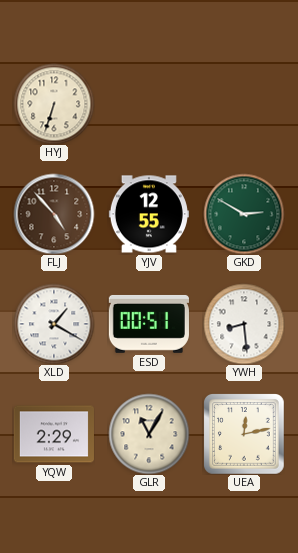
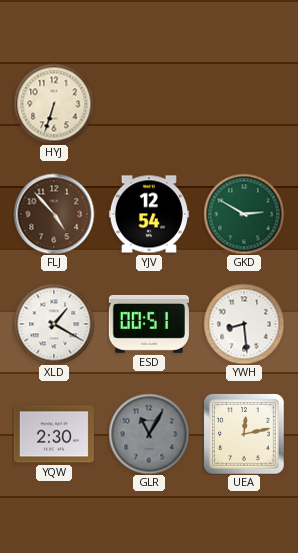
YJV: 12:55 -> 12:54
YQW: 2:29 -> 2:30
GLR dial: cream -> grey
